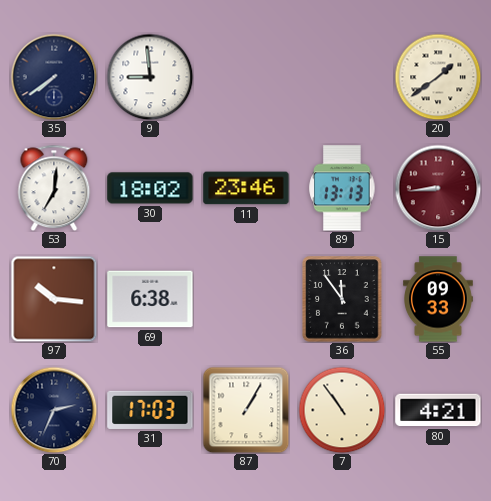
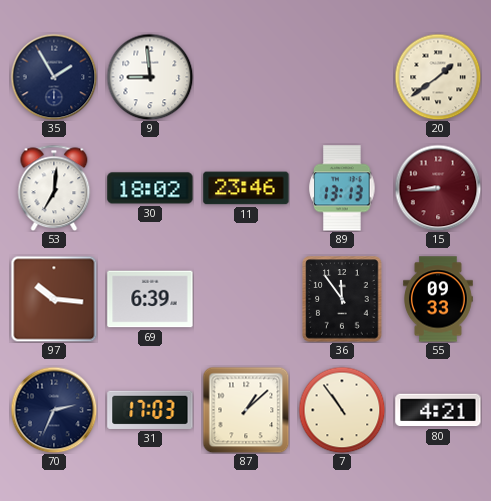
35: 7:39 -> 1:55
69: 6:38 -> 6:39
87: 1:05 -> 1:08
